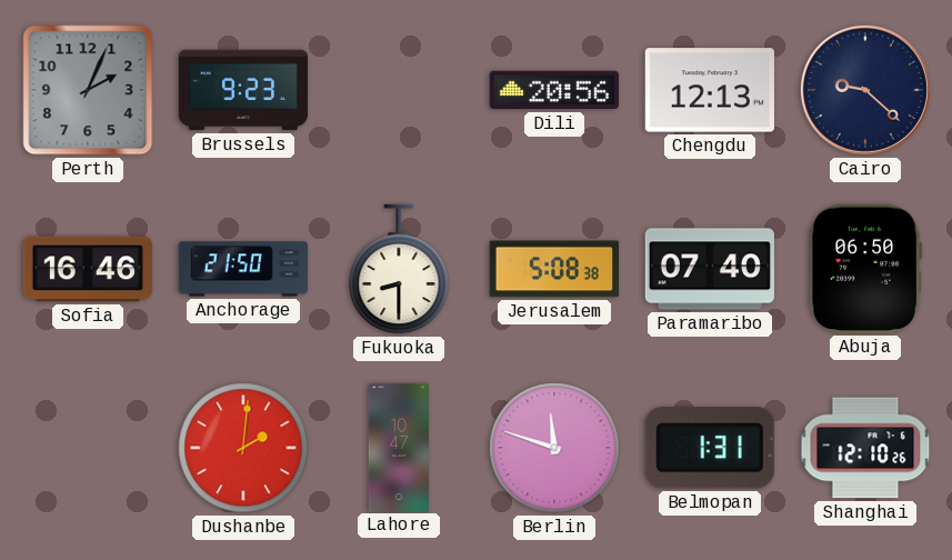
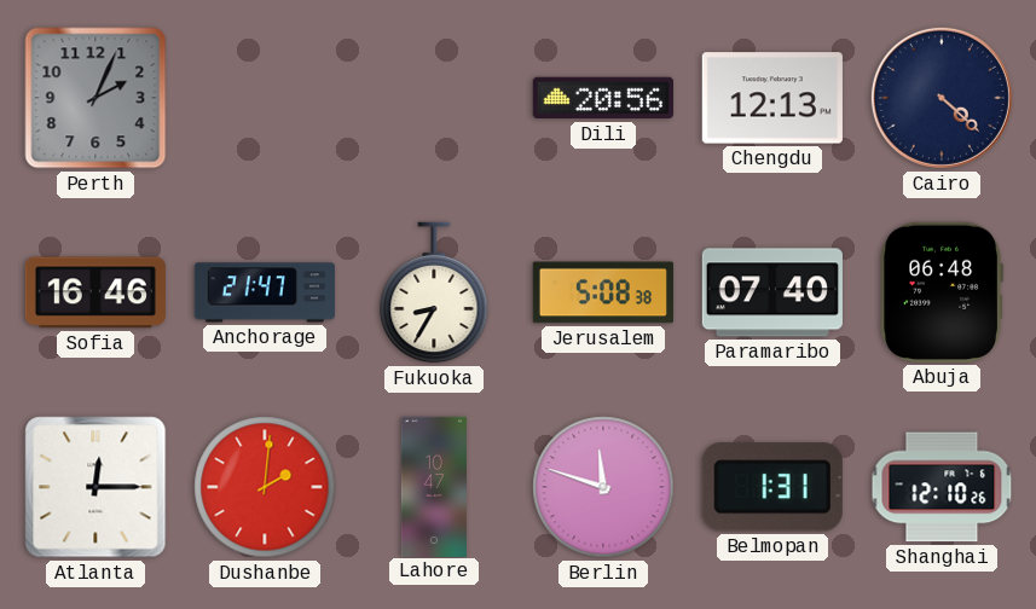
Brussels: 9:23 -> none
Cairo: 9:22 -> 4:22
Anchorage: 21:50 -> 21:47
Fukuoka: 8:30 -> 8:35
Abuja: 06:50 -> 06:48
Atlanta: none -> 12:15
